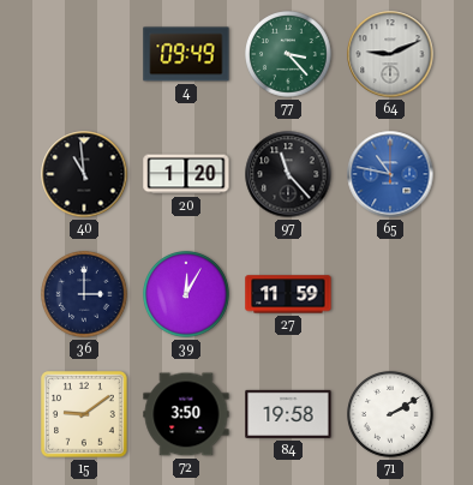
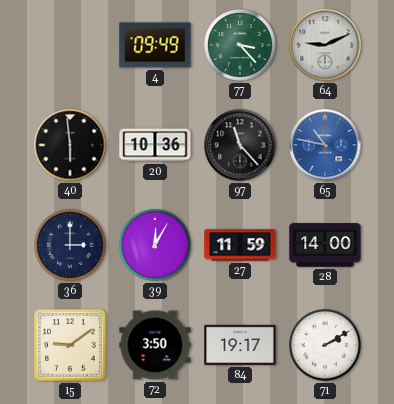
40: 10:59 -> 5:59
20: 1:20 -> 10:36
28: none -> 14:00
84: 19:58 -> 19:17
